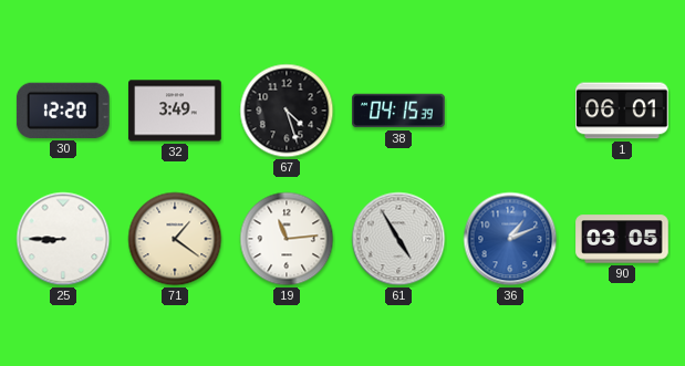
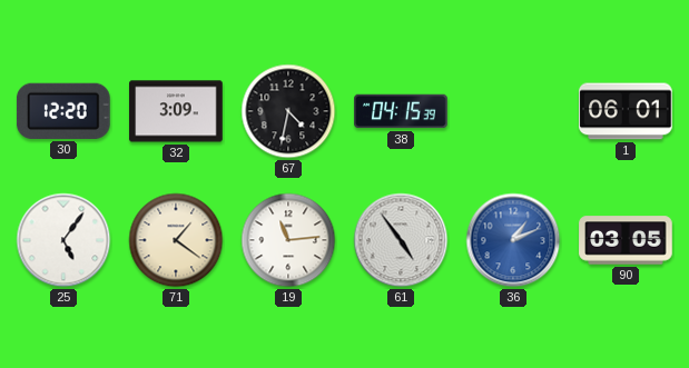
32: 3:49 -> 3:09
67: 4:27 -> 4:32
25: 8:45 -> 5:06
61: 4:55 -> 4:54
